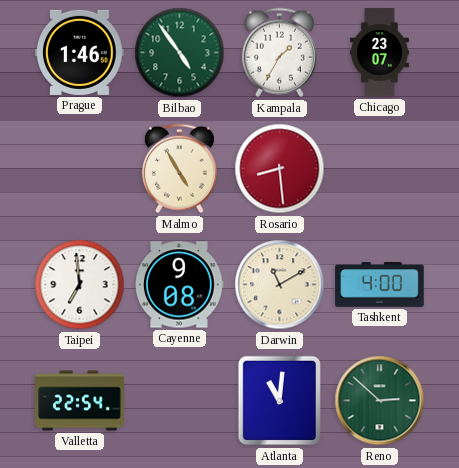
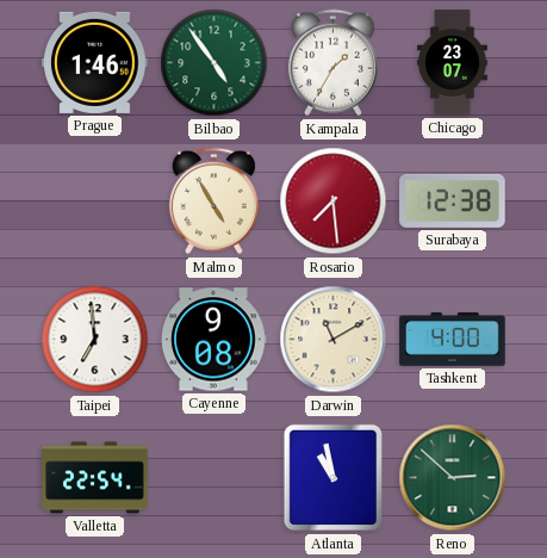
Rosario: 8:29 -> 7:29
Surabaya: none -> 12:38
Atlanta: 11:01 -> 10:58
